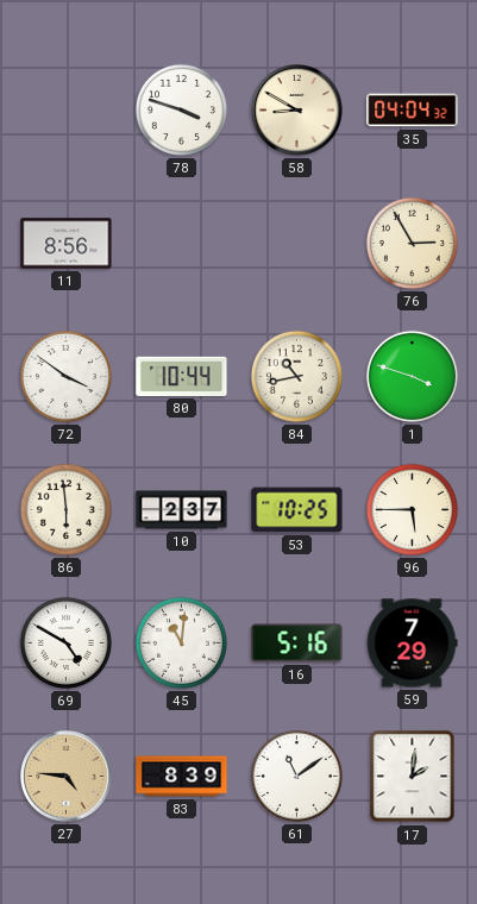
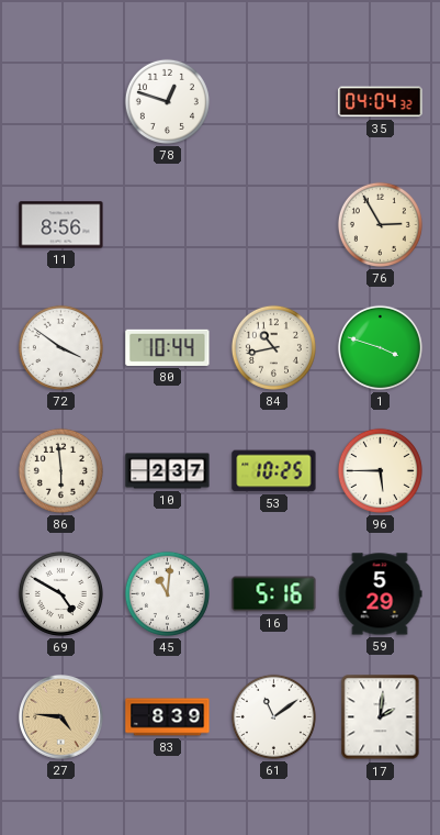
78: 3:48 -> 12:48
58: 8:50 -> none
59: 7:29 -> 5:29
